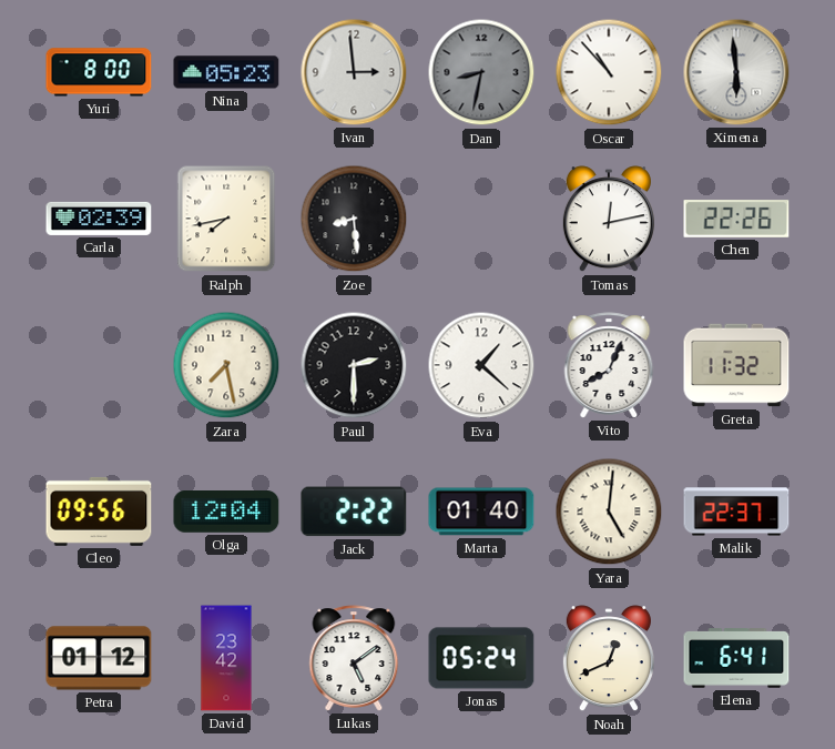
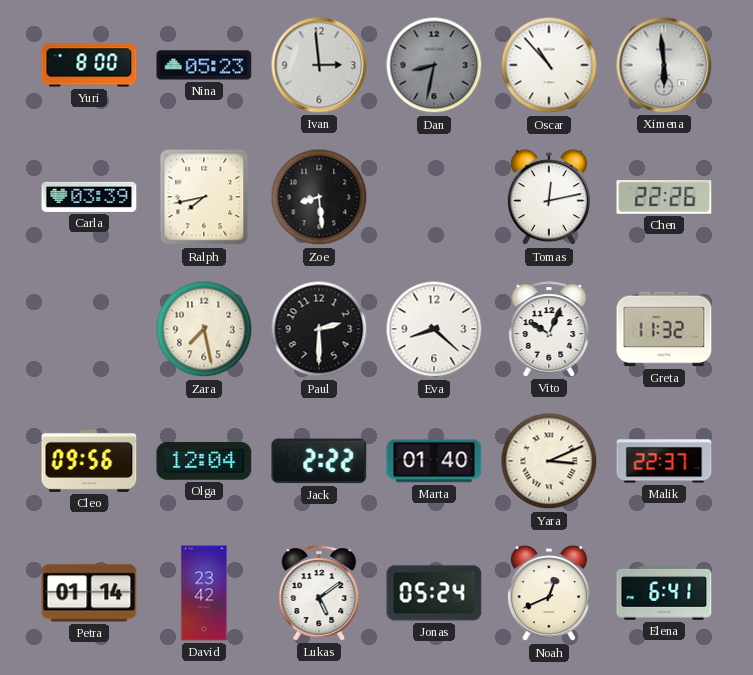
Carla: 02:39 -> 03:39
Eva: 1:22 -> 8:22
Vito: 8:04 -> 10:04
Yara: 5:01 -> 3:11
Petra: 01:12 -> 01:14
